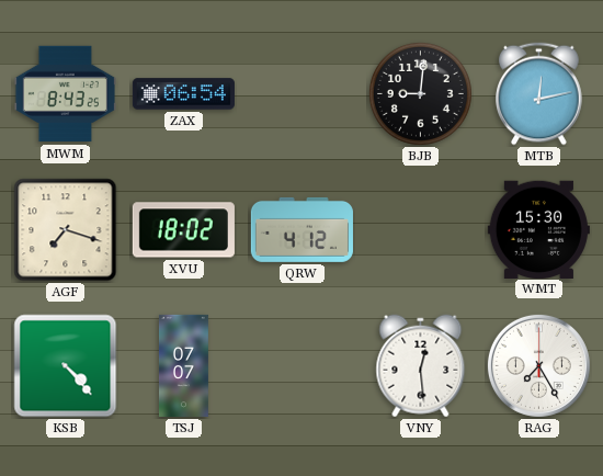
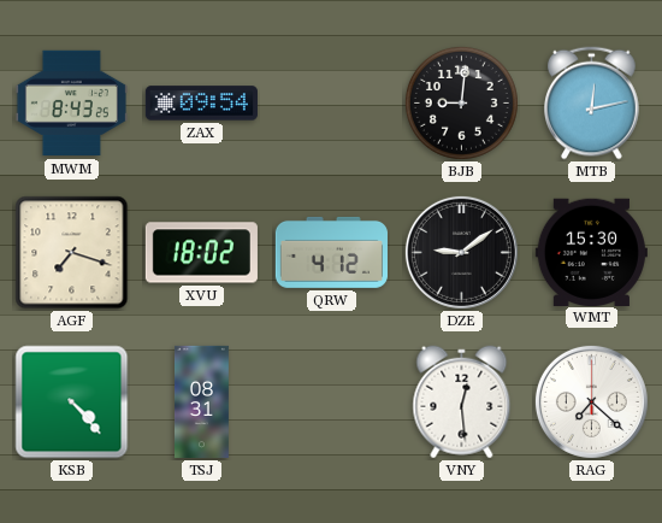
ZAX: 06:54 -> 09:54
DZE: none -> 9:09
TSJ: 07:07 -> 08:31
RAG: 7:25 -> 7:22
